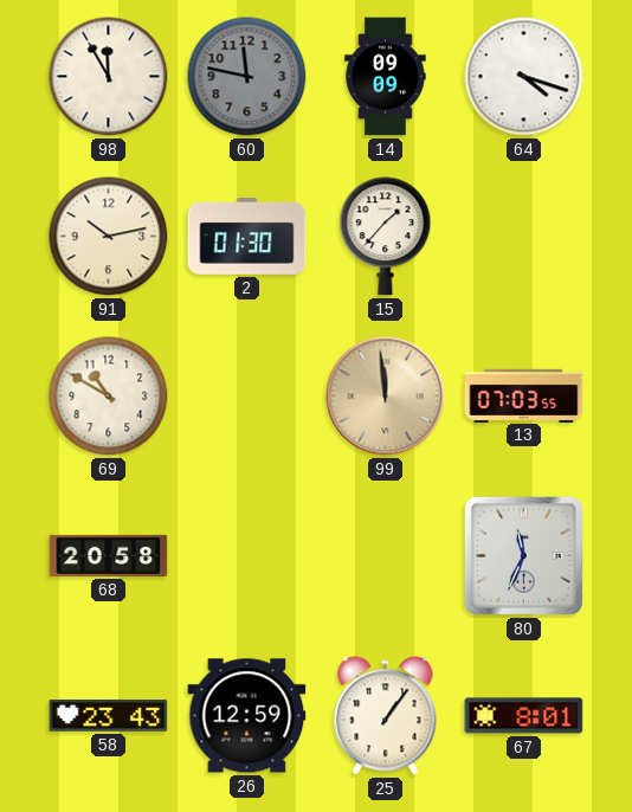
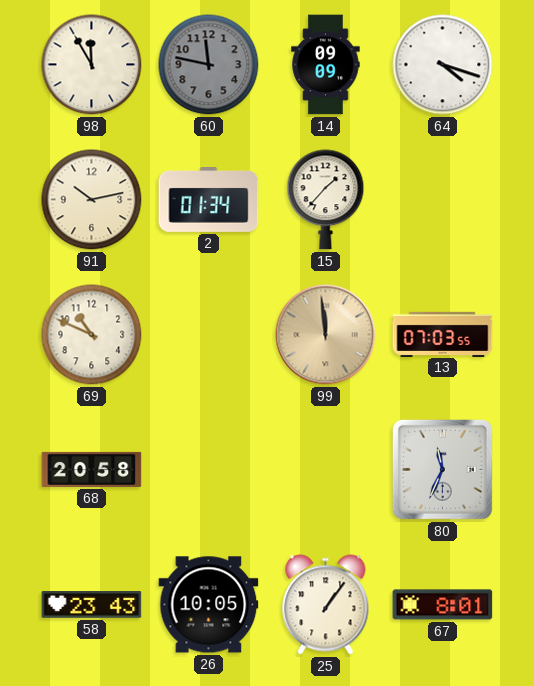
2: 01:30 -> 01:34
69: 10:50 -> 10:49
26: 12:59 -> 10:05
